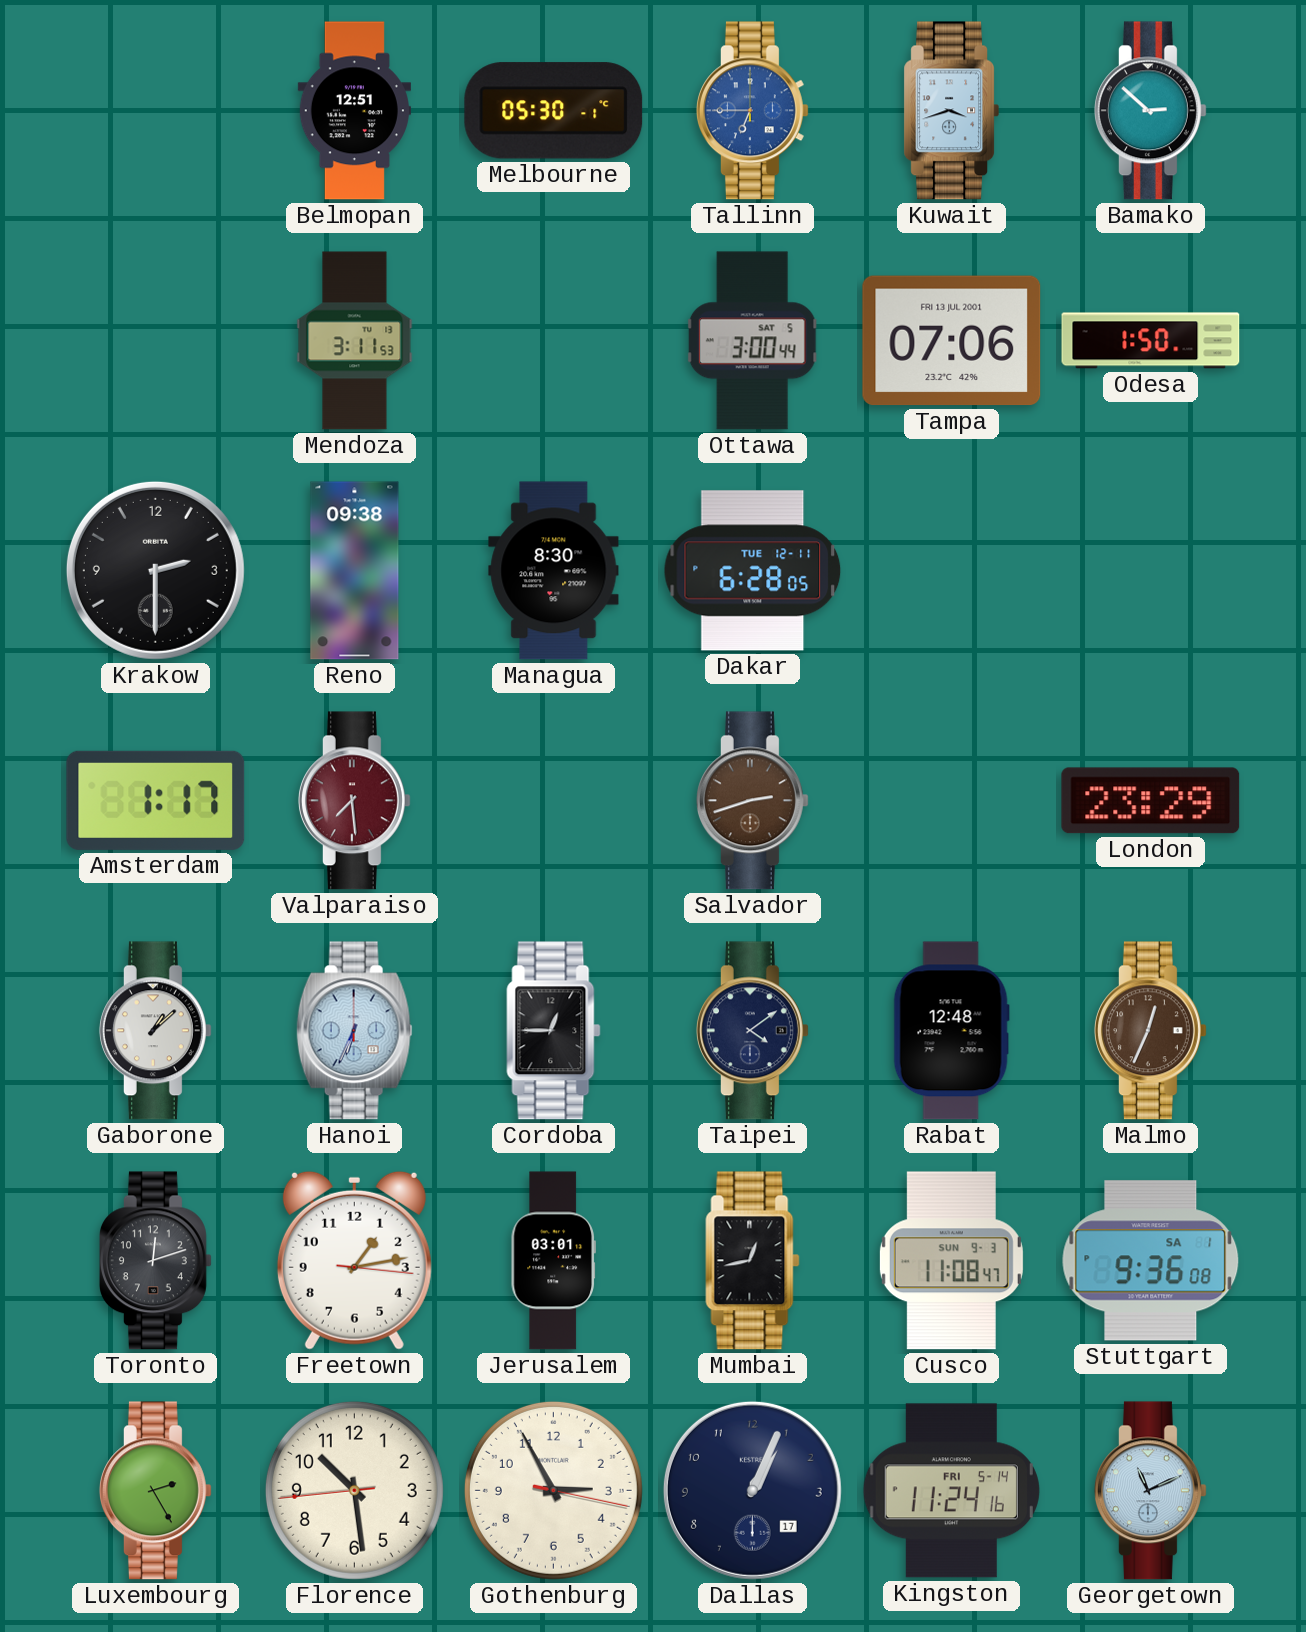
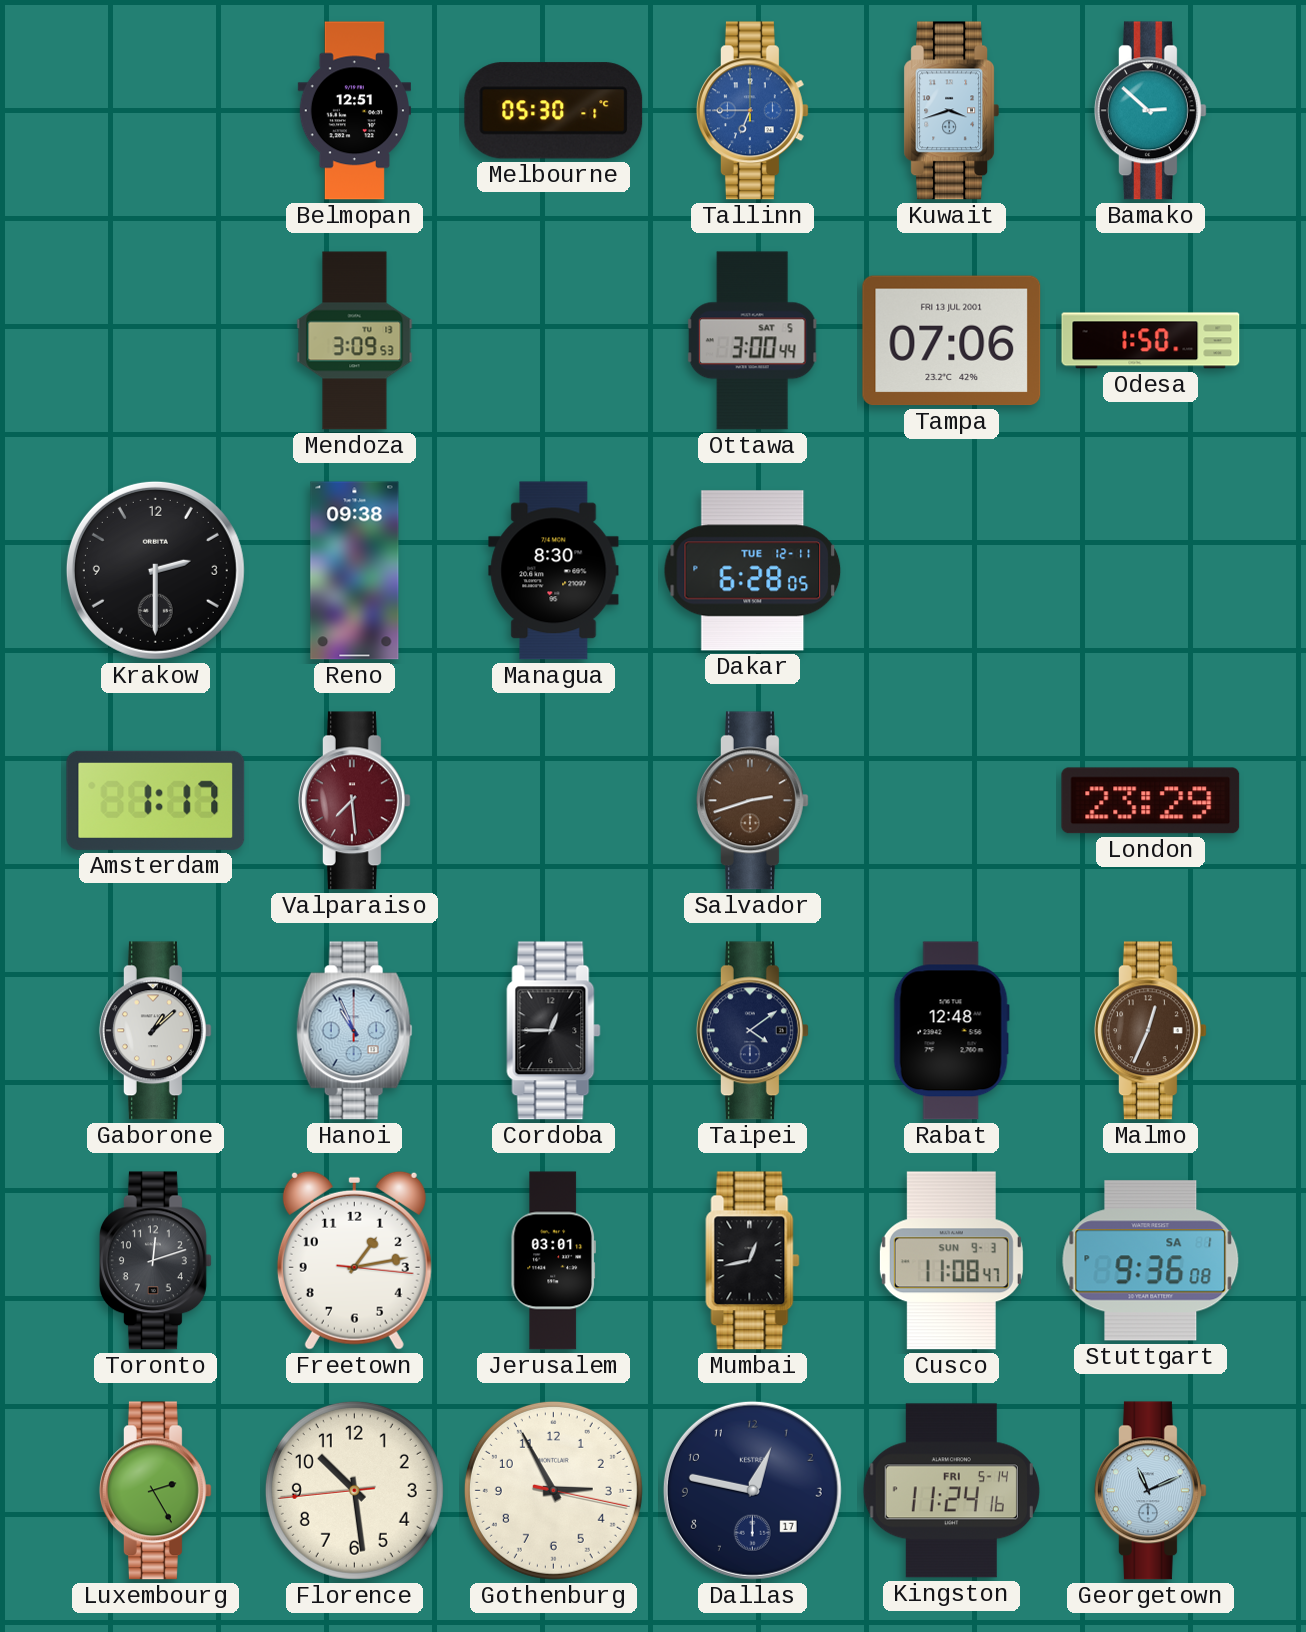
Mendoza: 3:11 -> 3:09
Hanoi: 6:34 -> 10:56
Dallas: 1:04 -> 12:47
